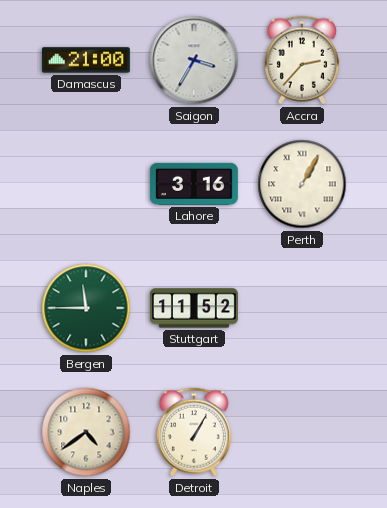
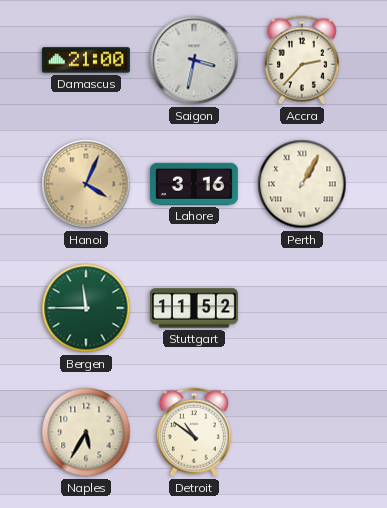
Saigon: 3:35 -> 3:32
Hanoi: none -> 4:04
Naples: 4:39 -> 5:35
Detroit: 1:05 -> 10:51
